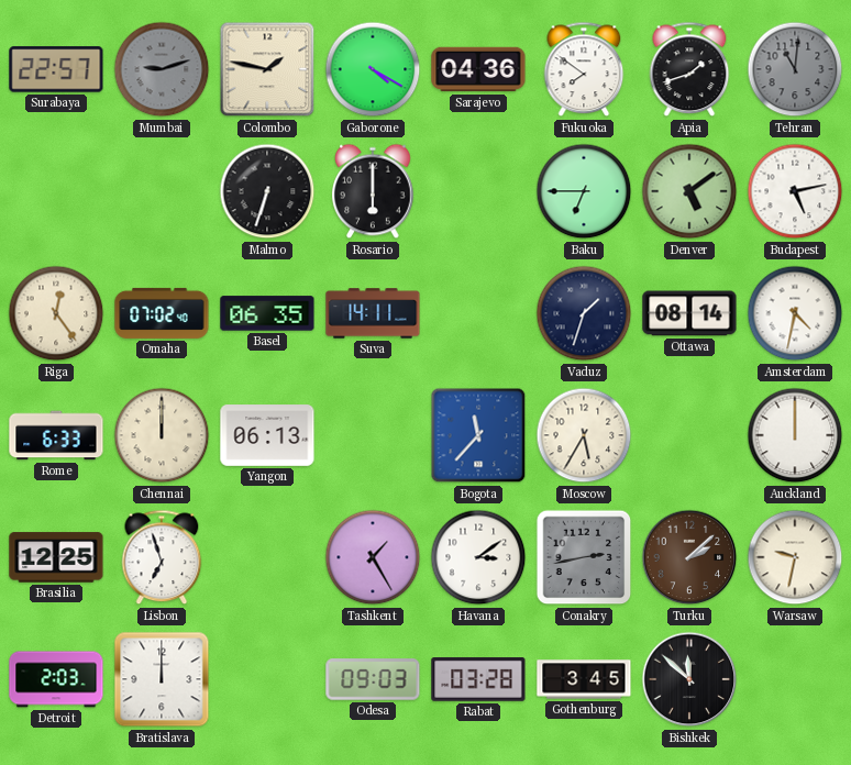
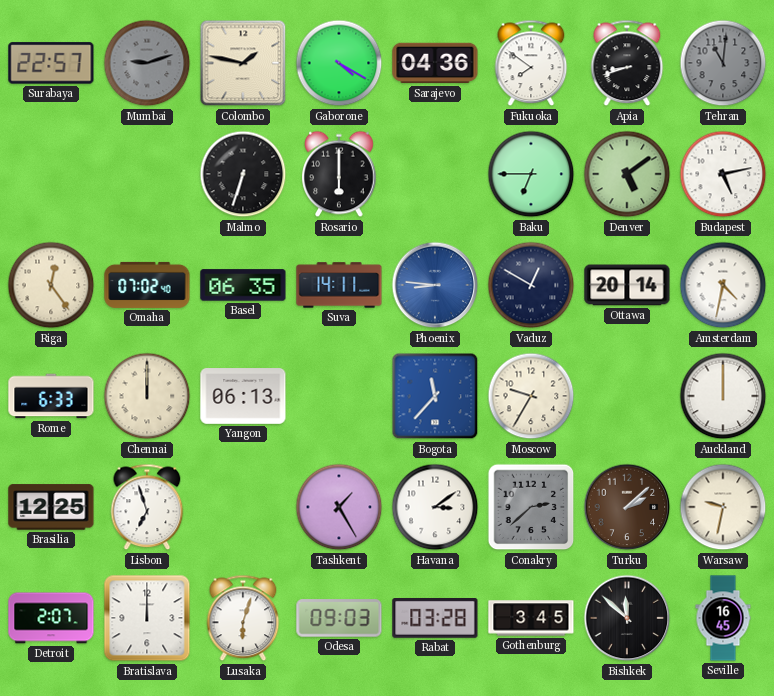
Apia: 1:42 -> 8:42
Phoenix: none -> 8:46
Vaduz: 1:33 -> 12:50
Ottawa: 08:14 -> 20:14
Moscow: 5:35 -> 9:35
Conakry: 2:43 -> 2:38
Detroit: 2:03 -> 2:07
Lusaka: none -> 6:03
Seville: none -> 16:45
